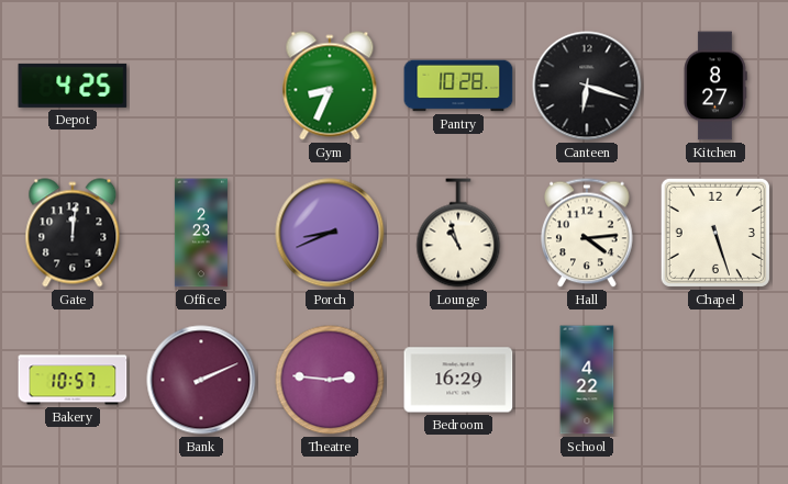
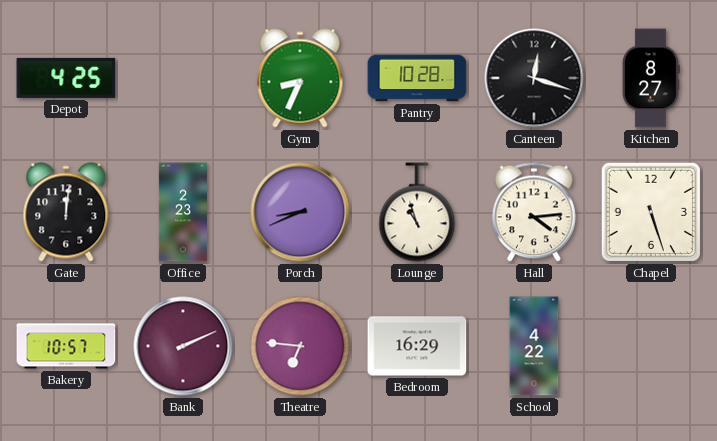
Canteen: 6:18 -> 12:18
Theatre: 2:46 -> 6:46
